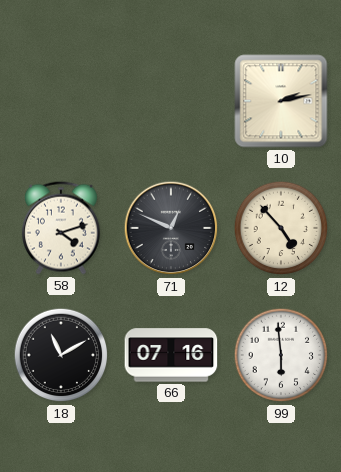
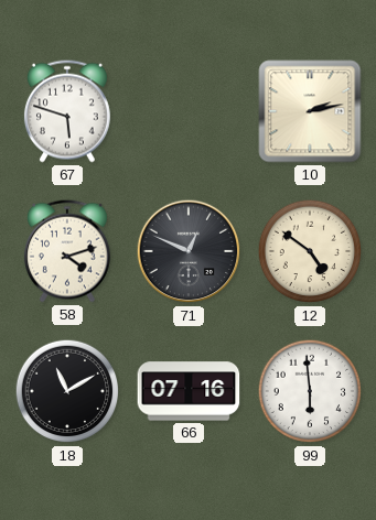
67: none -> 5:48
12: 4:53 -> 4:51
